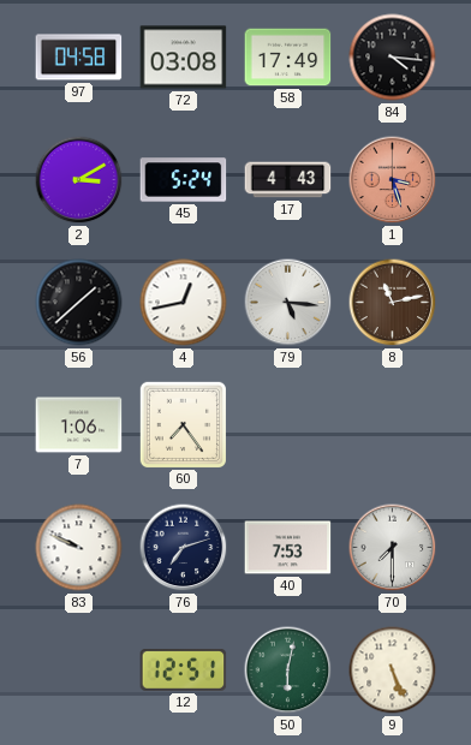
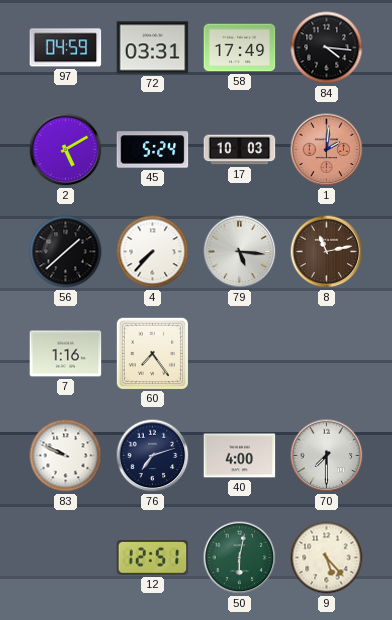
97: 04:58 -> 04:59
72: 03:08 -> 03:31
2: 3:10 -> 5:10
17: 4:43 -> 10:03
1: 3:27 -> 2:01
4: 12:43 -> 7:37
7: 1:06 -> 1:16
40: 7:53 -> 4:00
9: 5:26 -> 5:23
